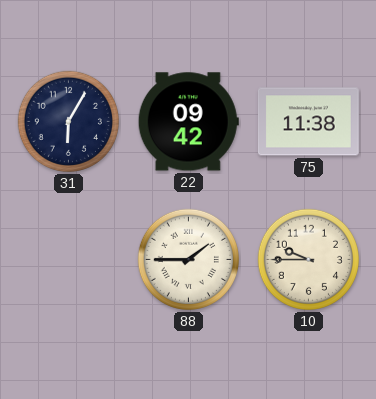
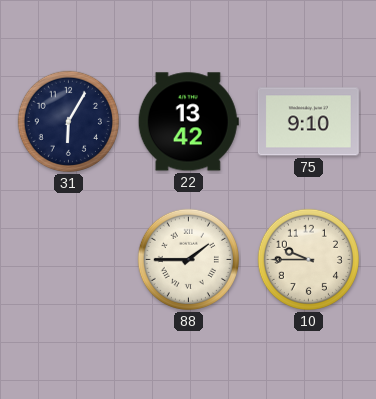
22: 09:42 -> 13:42
75: 11:38 -> 9:10
